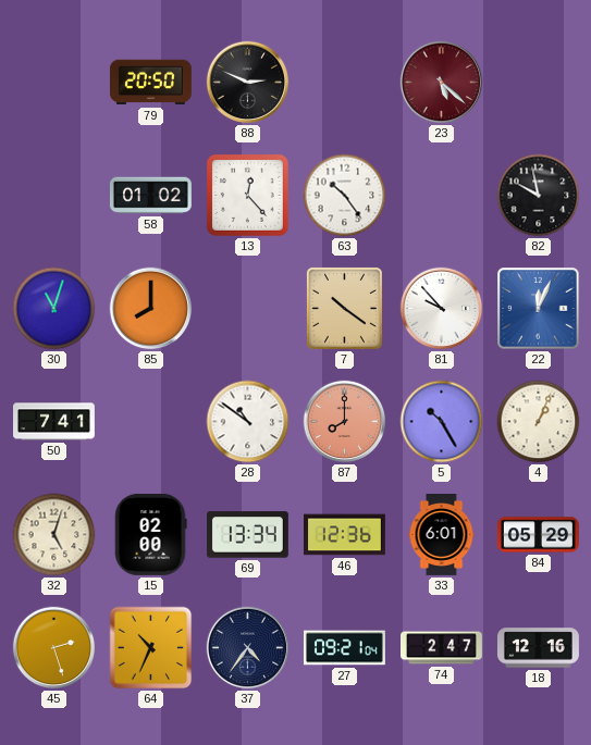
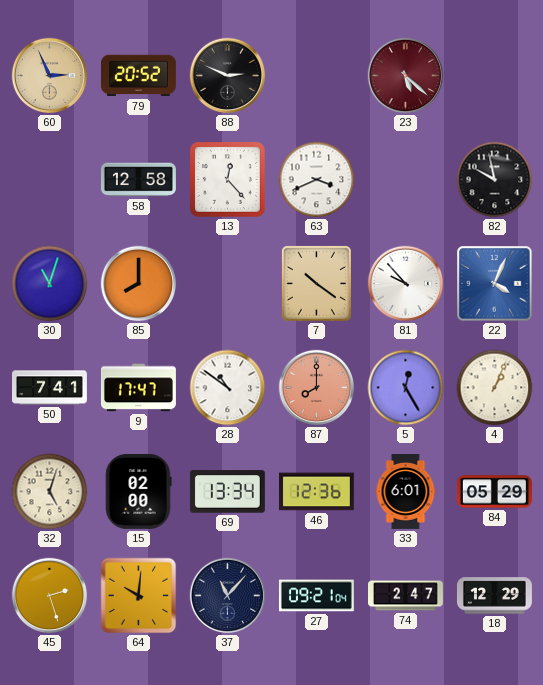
60: none -> 2:56
79: 20:50 -> 20:52
58: 01:02 -> 12:58
63: 10:24 -> 3:41
22: 12:04 -> 4:04
9: none -> 17:47
5: 10:25 -> 12:25
64: 10:34 -> 10:01
37: 4:36 -> 11:07
18: 12:16 -> 12:29
